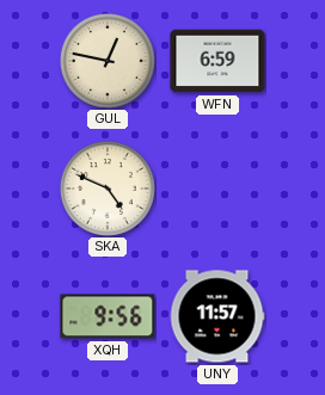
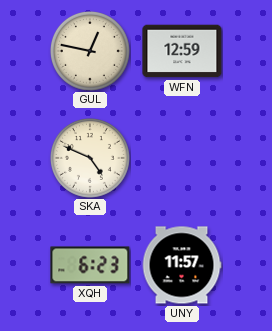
WFN: 6:59 -> 12:59
XQH: 9:56 -> 6:23
